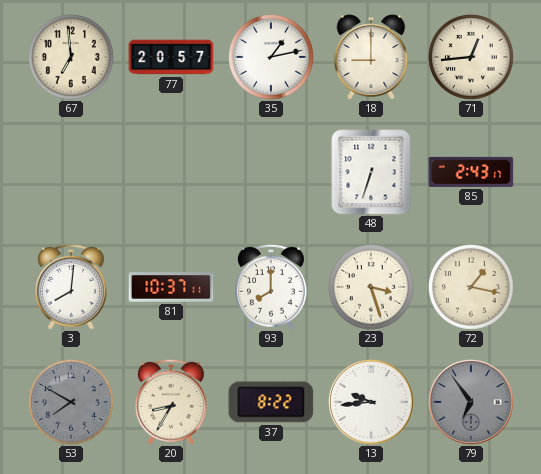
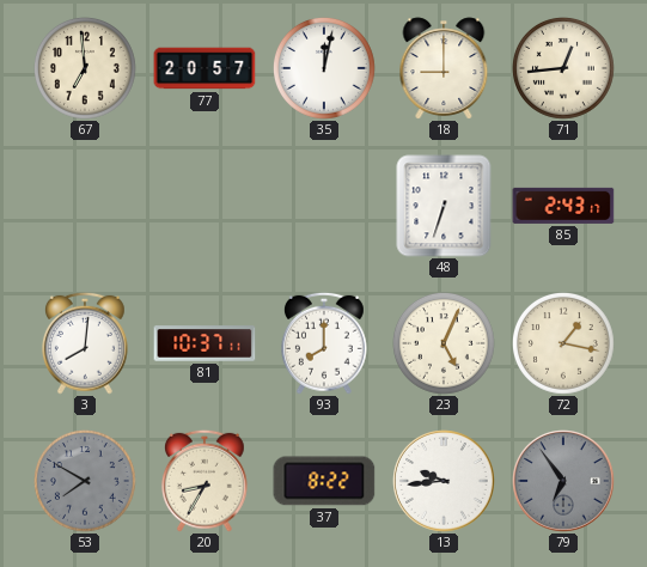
35: 1:13 -> 12:02
23: 3:27 -> 5:04
